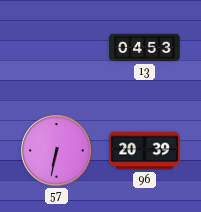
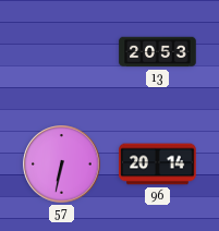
13: 04:53 -> 20:53
96: 20:39 -> 20:14
